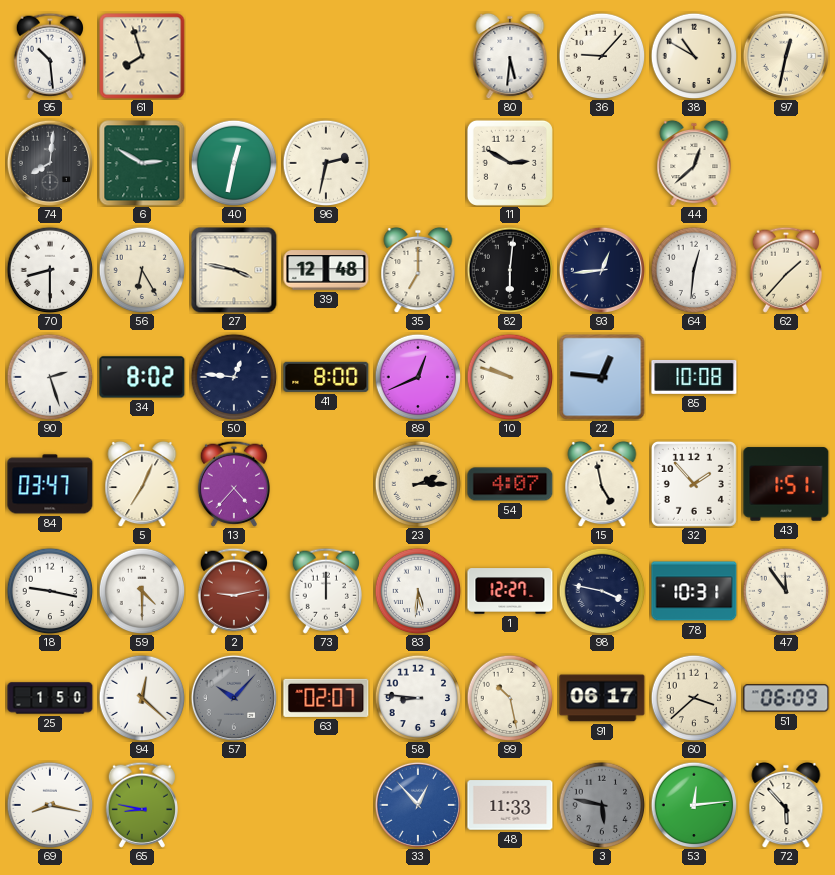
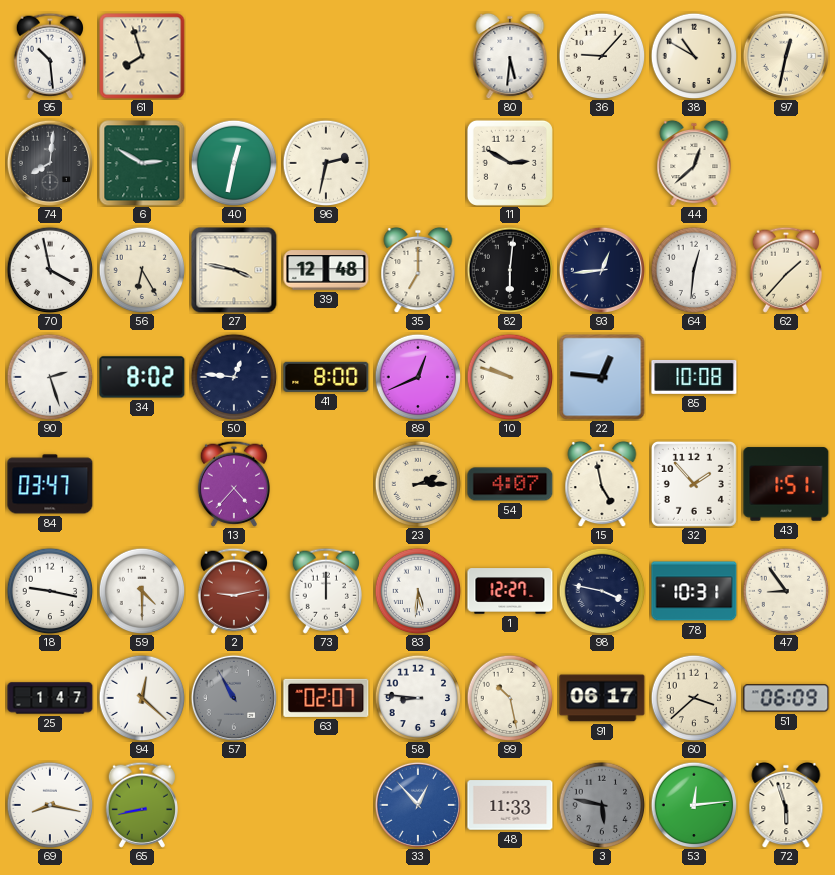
70: 8:30 -> 3:58
5: 7:04 -> none
47: 11:54 -> 8:54
25: 1:50 -> 1:47
57: 10:07 -> 10:55
65: 8:47 -> 8:43
72: 5:53 -> 5:57
